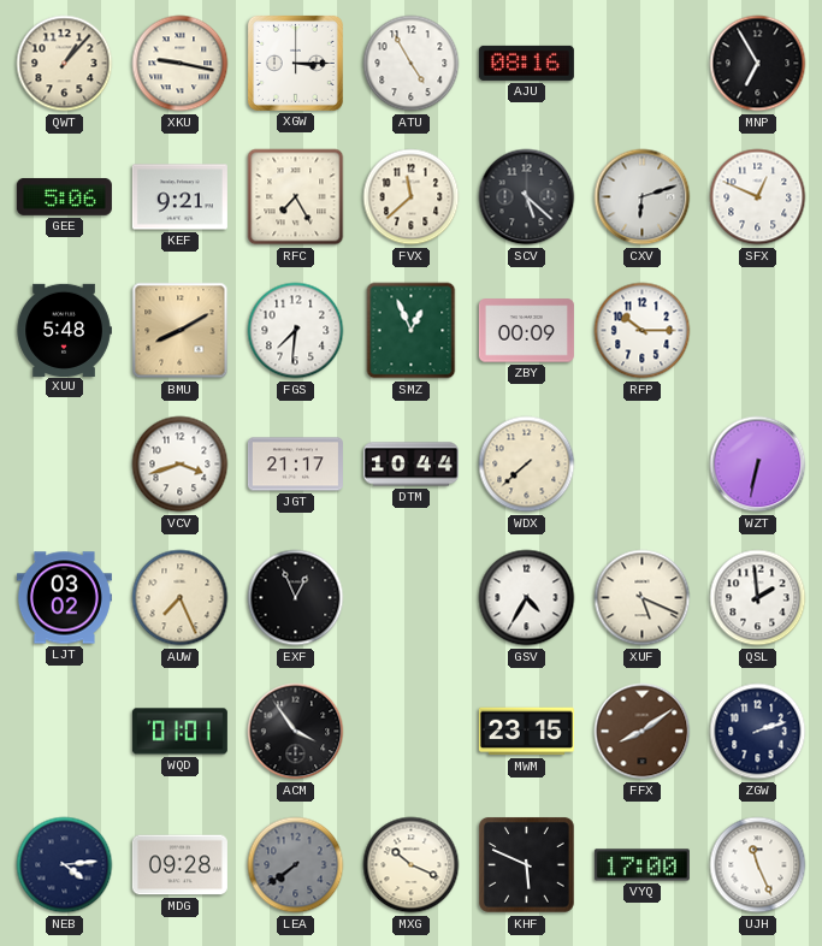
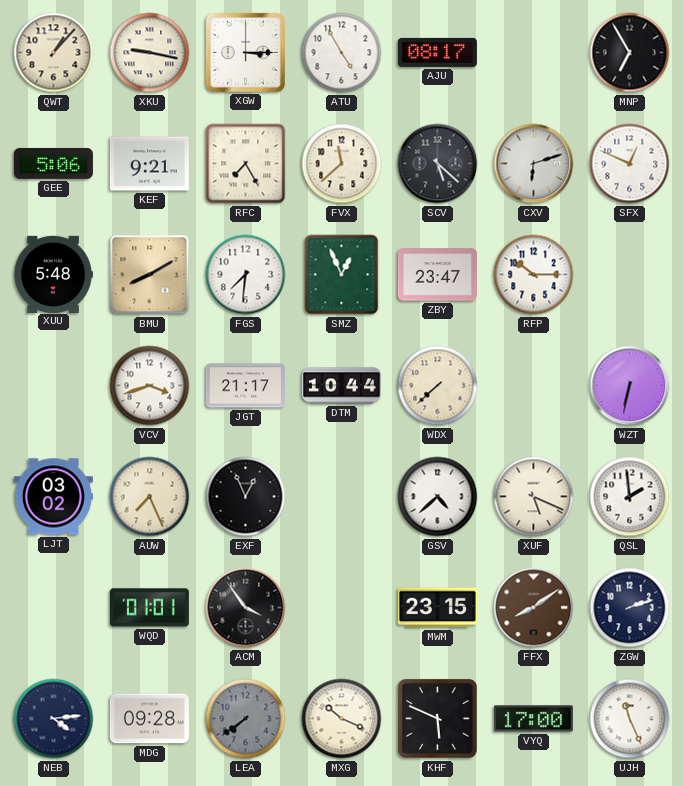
AJU: 08:16 -> 08:17
ZBY: 00:09 -> 23:47
GSV: 4:35 -> 4:38
